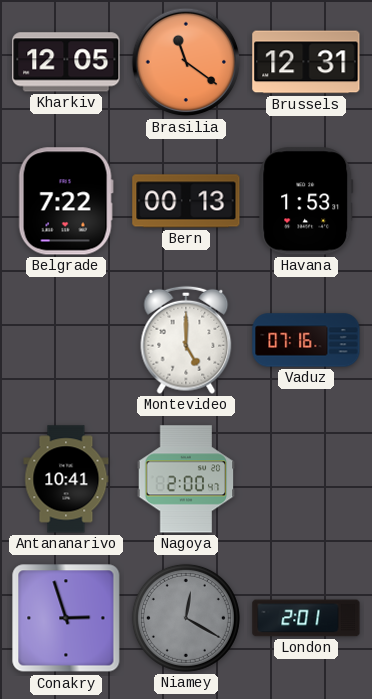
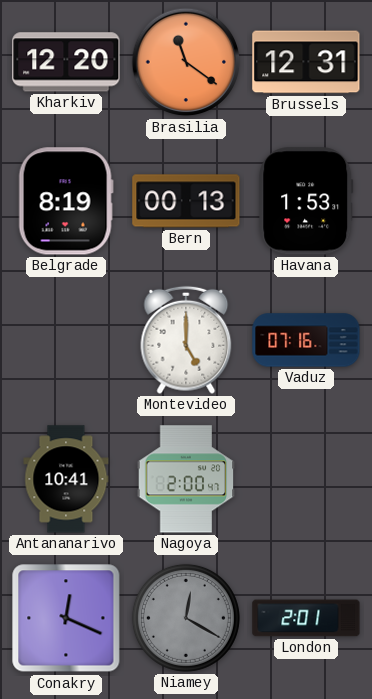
Kharkiv: 12:05 -> 12:20
Belgrade: 7:22 -> 8:19
Conakry: 2:57 -> 12:19
